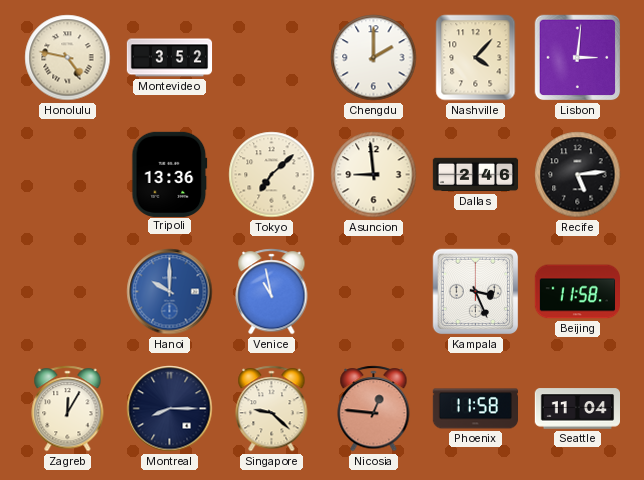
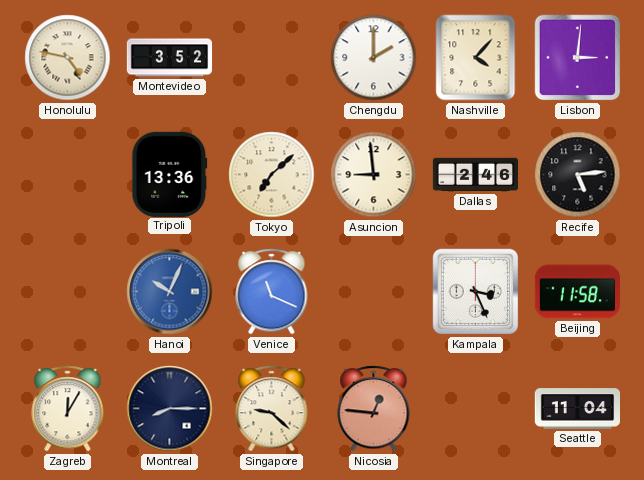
Hanoi: 10:00 -> 10:04
Venice: 10:58 -> 11:19
Phoenix: 11:58 -> none
